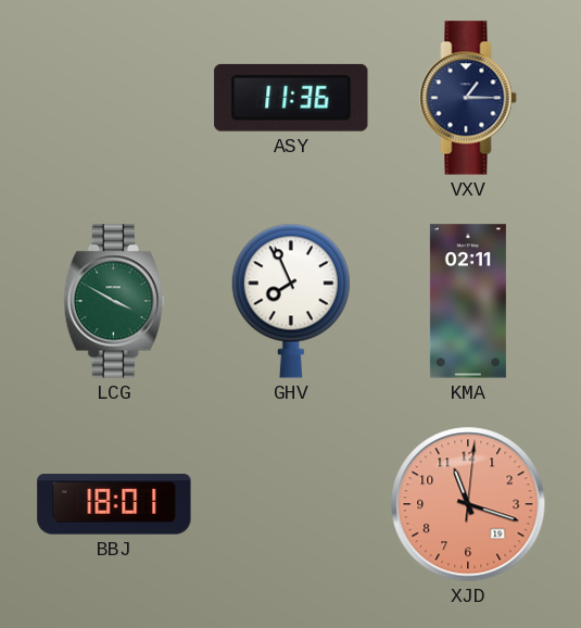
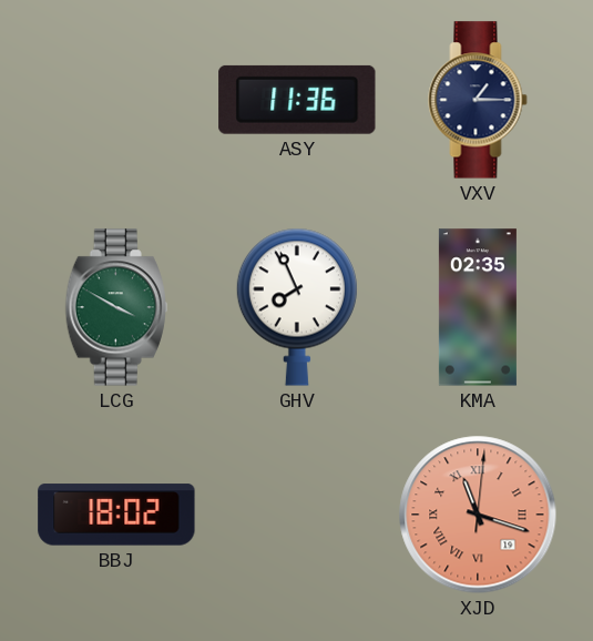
KMA: 02:11 -> 02:35
BBJ: 18:01 -> 18:02
XJD numerals: Arabic -> Roman
